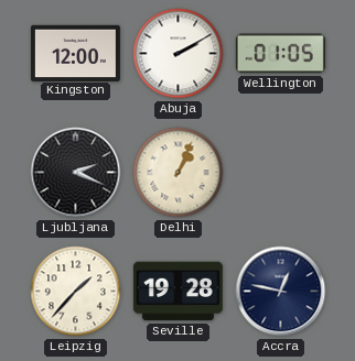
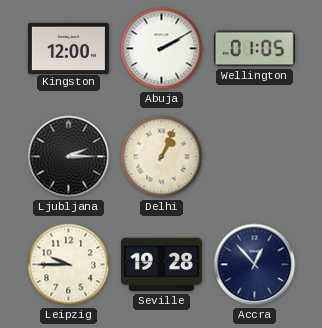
Ljubljana: 2:19 -> 2:15
Leipzig: 1:37 -> 9:45
Accra: 12:47 -> 12:53
